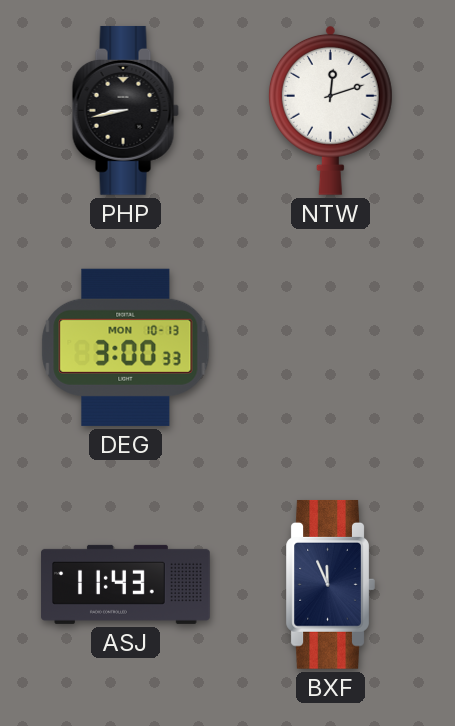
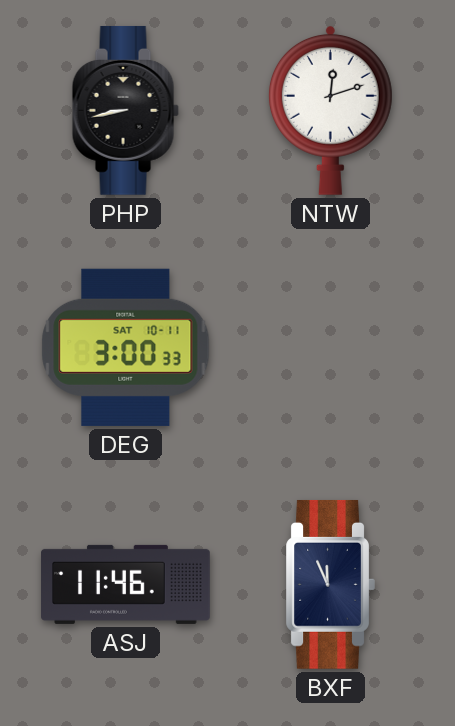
DEG date: MON 10-13 -> SAT 10-11
ASJ: 11:43 -> 11:46
